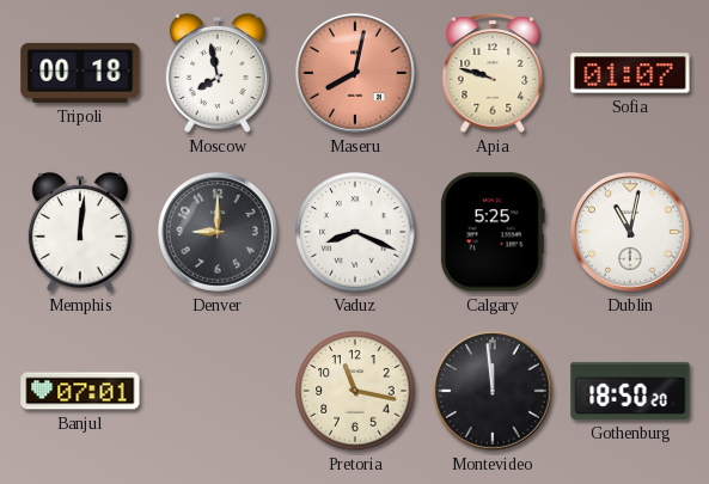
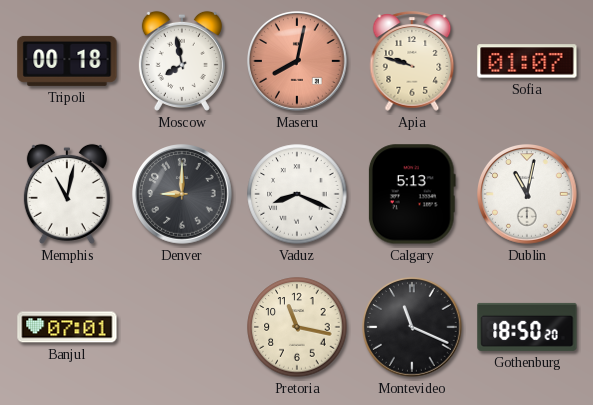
Memphis: 12:01 -> 11:02
Calgary: 5:25 -> 5:13
Montevideo: 11:59 -> 11:19
